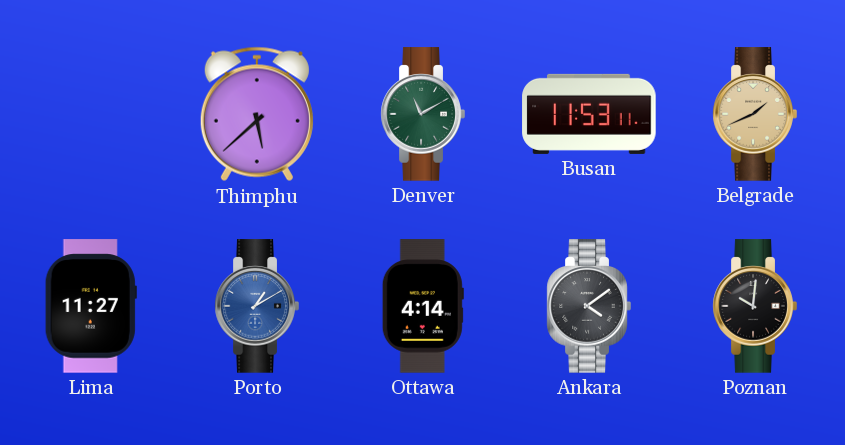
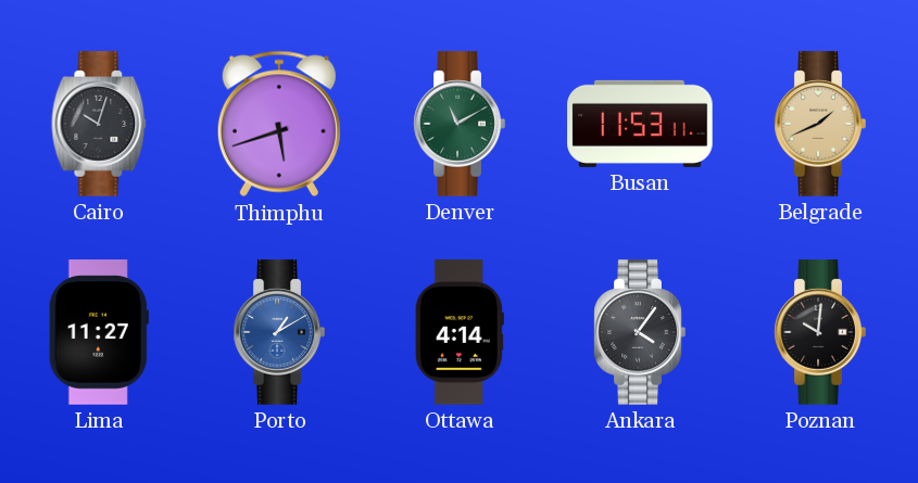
Cairo: none -> 10:03
Thimphu: 5:38 -> 5:42
Ankara: 4:09 -> 4:06
